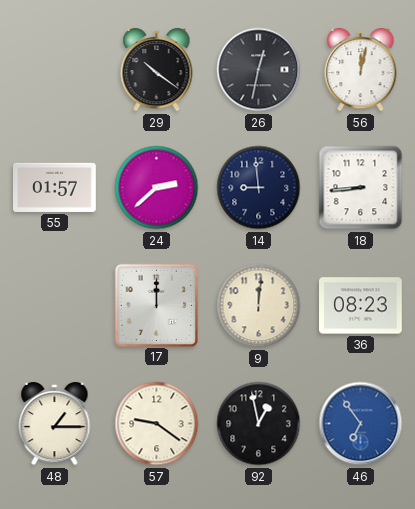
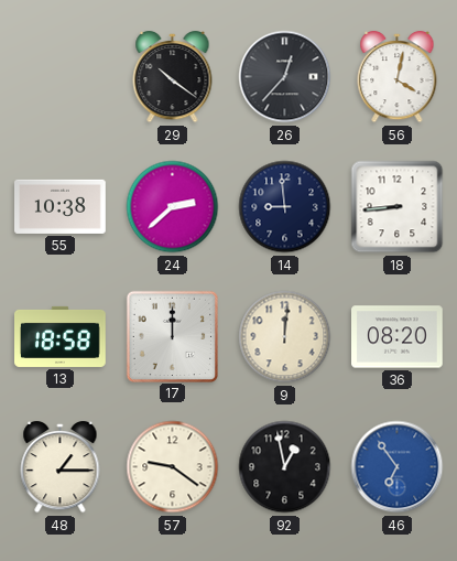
26: 12:32 -> 12:37
56: 12:02 -> 4:02
55: 01:57 -> 10:38
13: none -> 18:58
36: 08:23 -> 08:20
